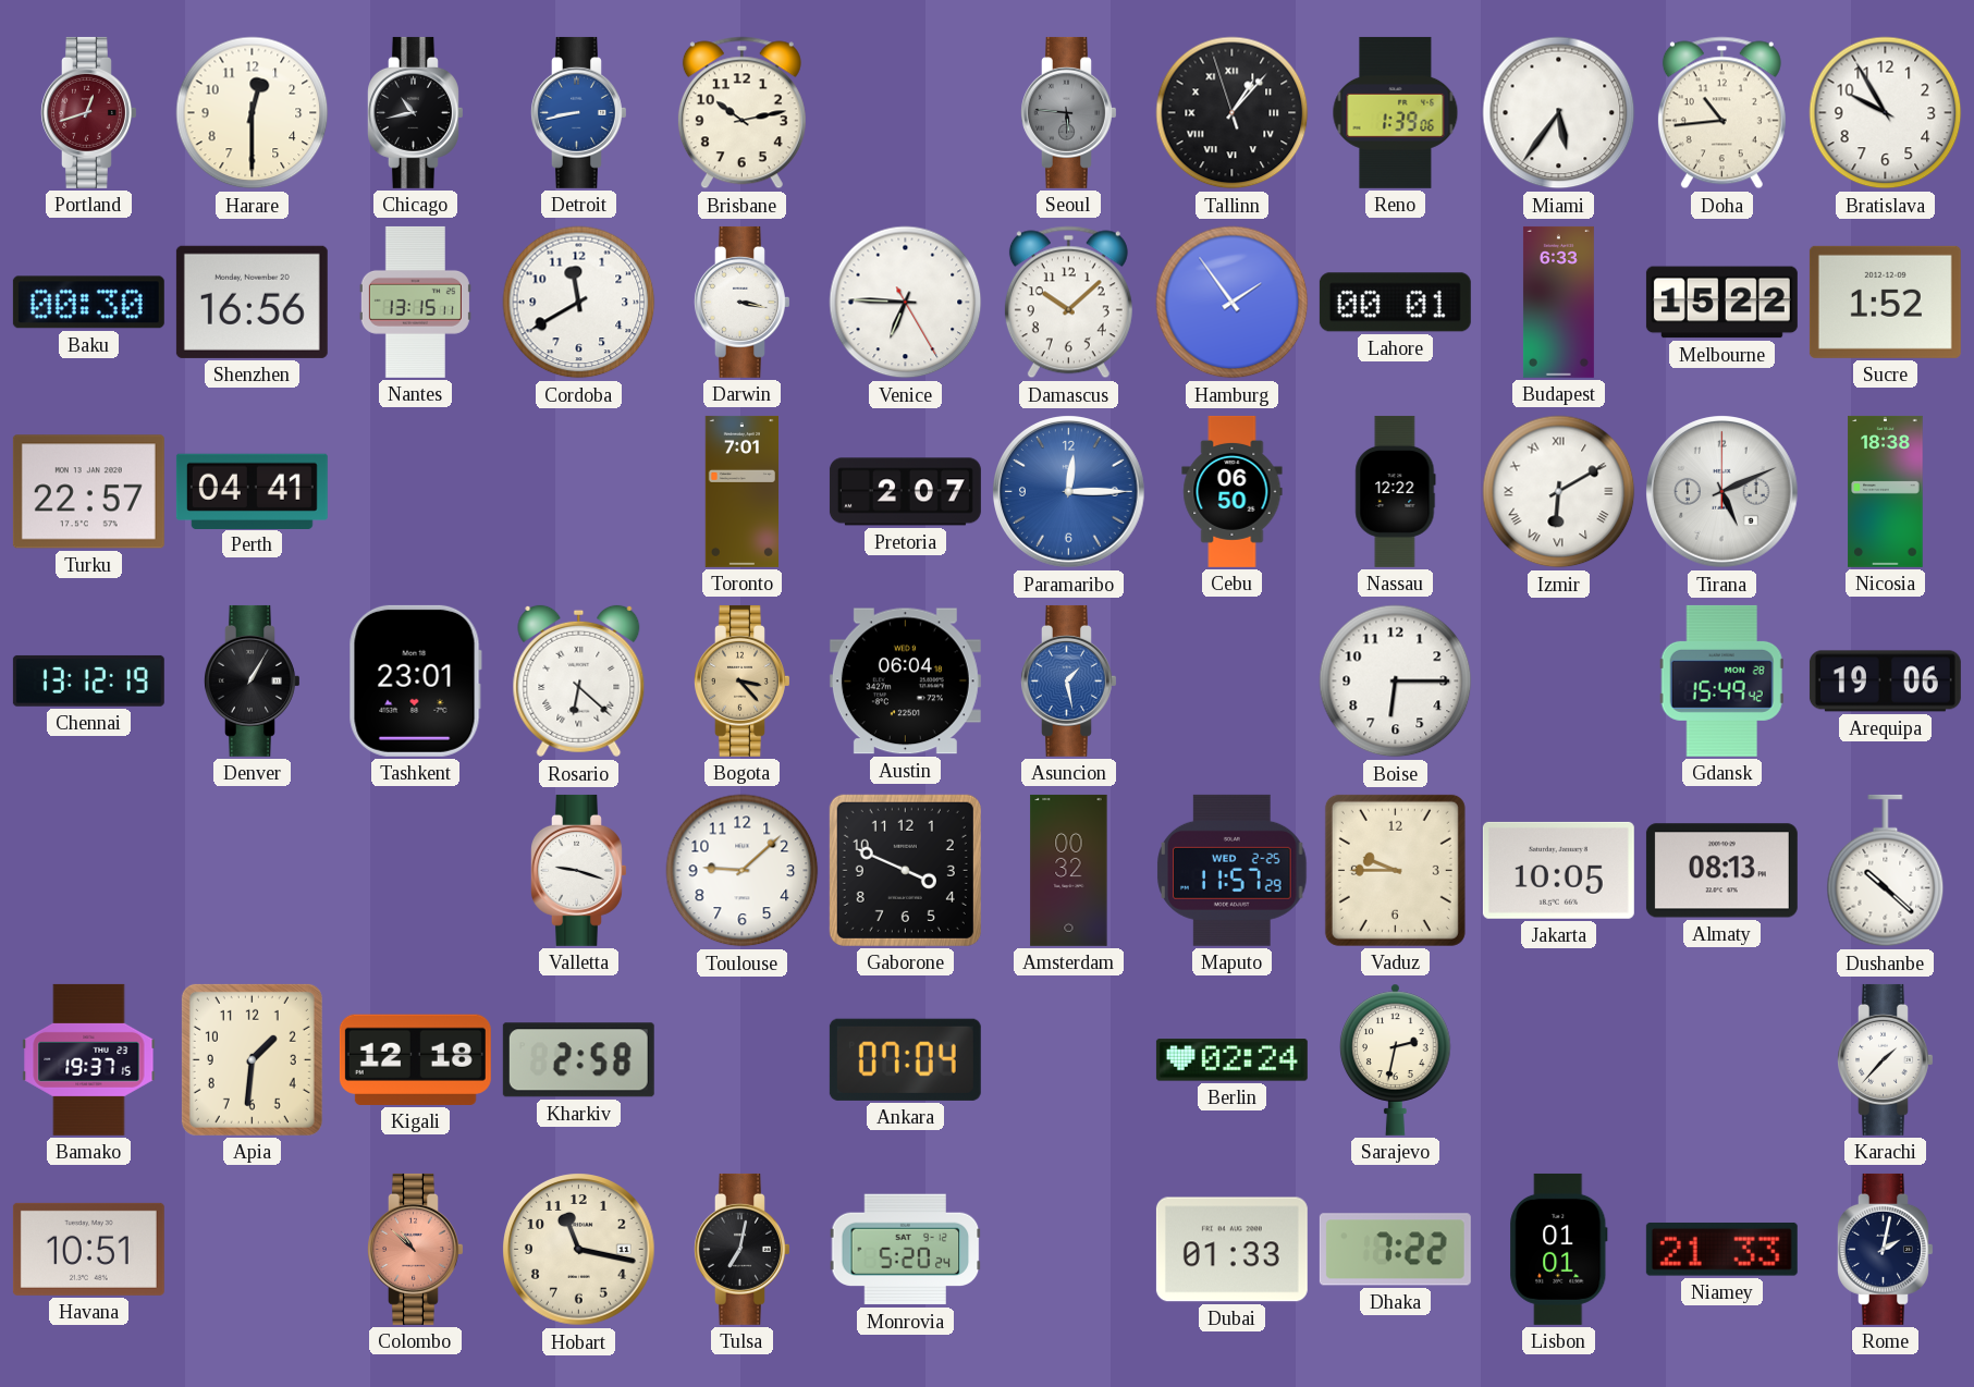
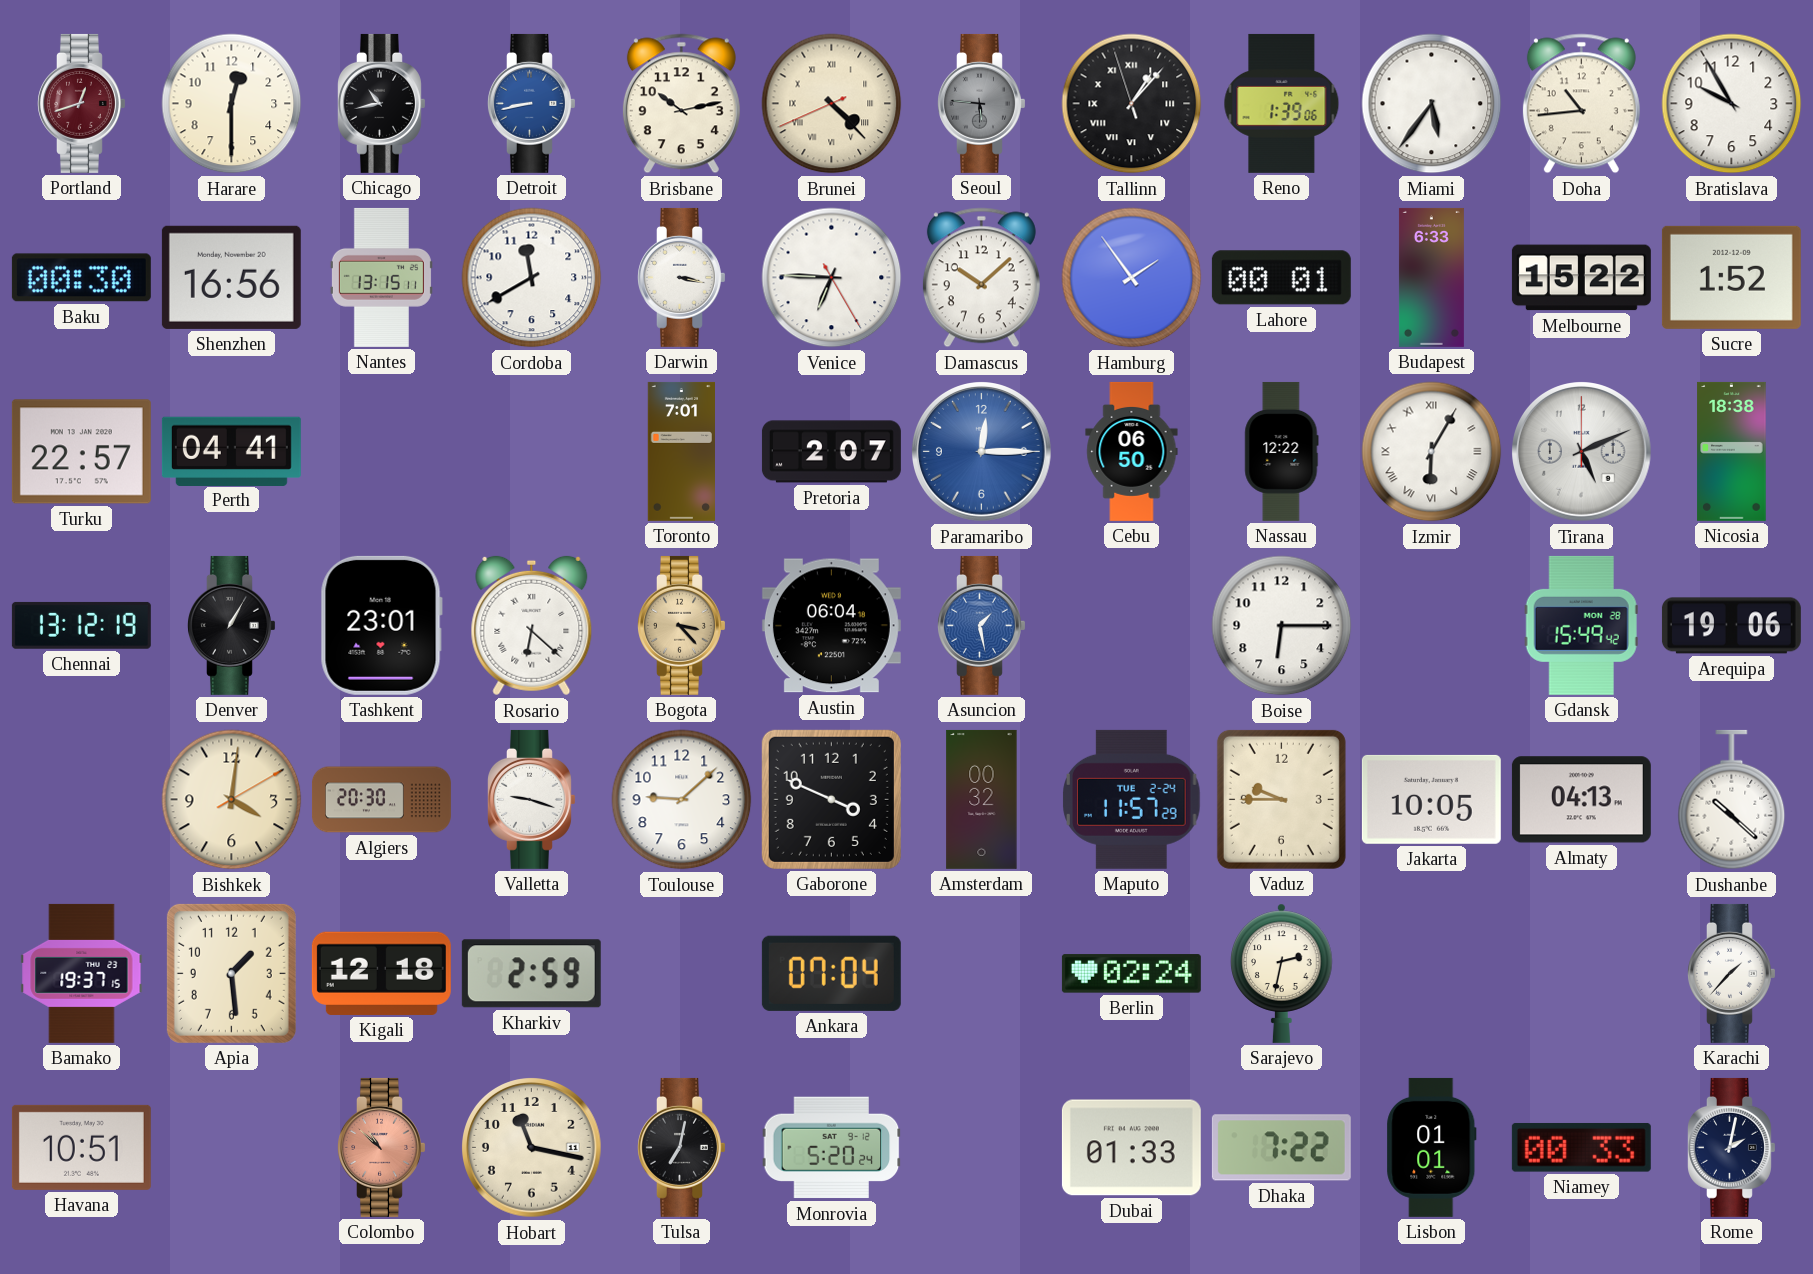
Brunei: none -> 4:22
Izmir: 6:10 -> 6:05
Bishkek: none -> 4:01
Algiers: none -> 20:30
Maputo date: WED 2-25 -> TUE 2-24
Almaty: 08:13 -> 04:13
Apia: 1:31 -> 1:29
Kharkiv: 2:58 -> 2:59
Niamey: 21:33 -> 00:33
